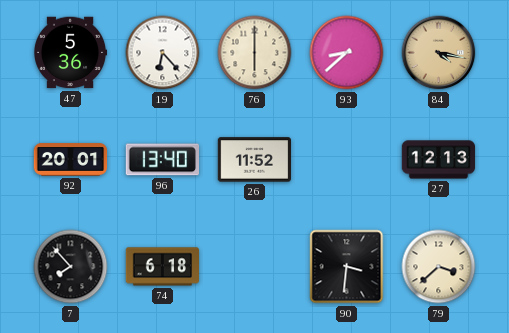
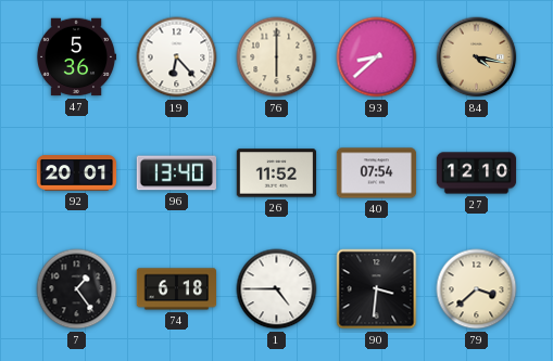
40: none -> 07:54
27: 12:13 -> 12:10
7: 7:53 -> 1:24
1: none -> 4:45
